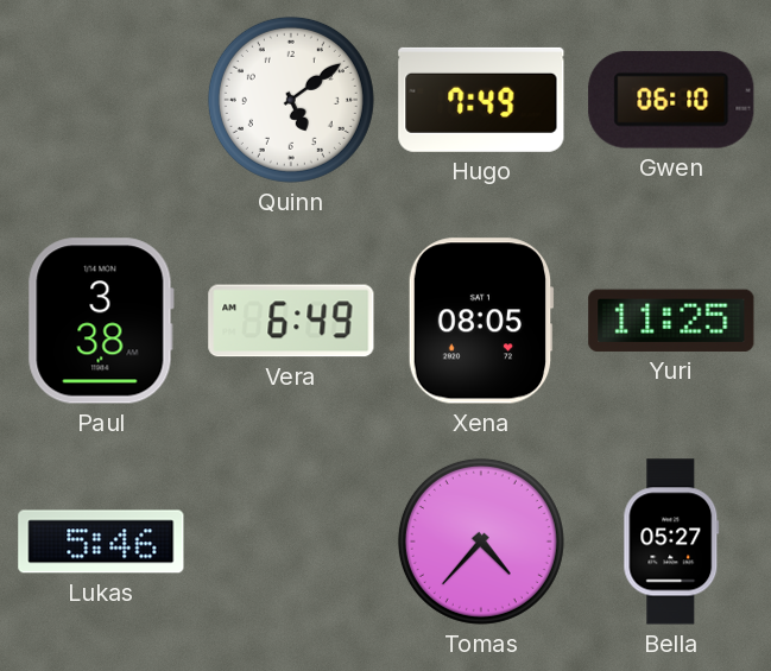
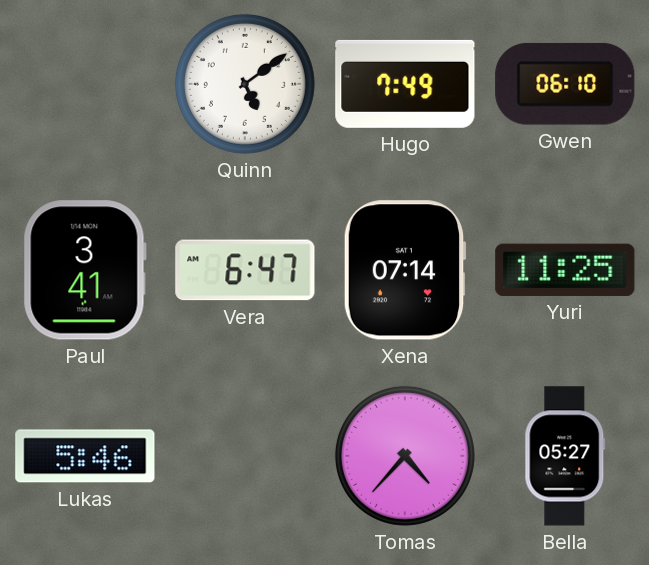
Paul: 3:38 -> 3:41
Vera: 6:49 -> 6:47
Xena: 08:05 -> 07:14
